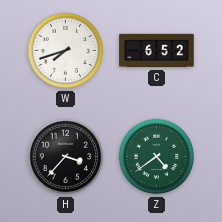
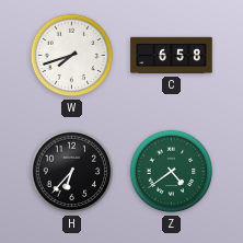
C: 6:52 -> 6:58
H: 3:37 -> 6:37
